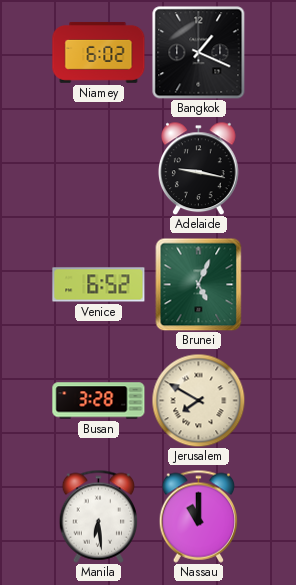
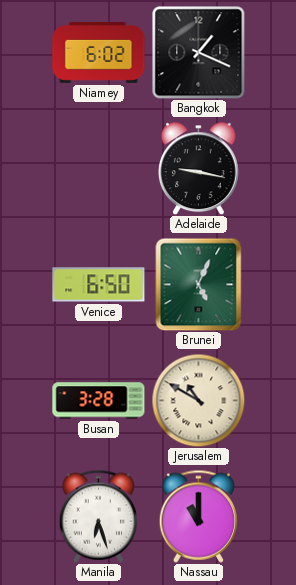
Venice: 6:52 -> 6:50
Jerusalem: 7:50 -> 10:50
Manila: 6:29 -> 6:27
